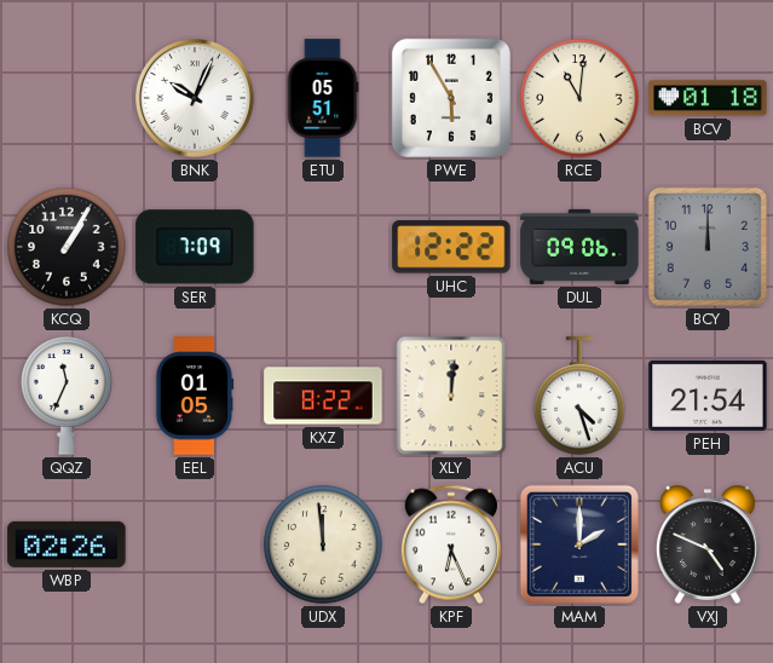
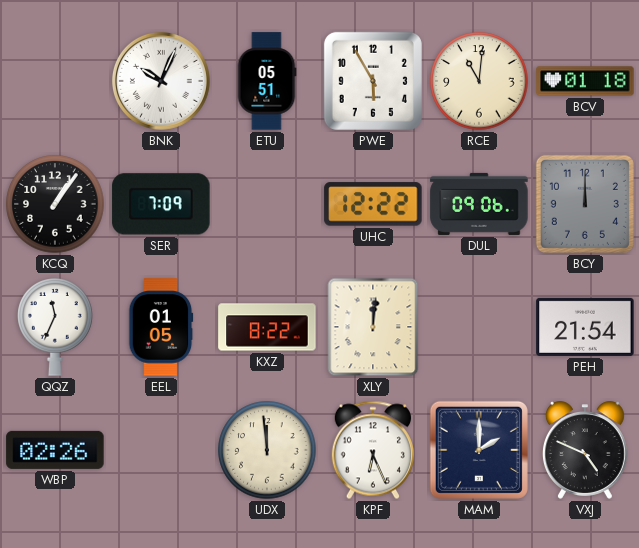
KCQ: 1:05 -> 1:06
ACU: 4:27 -> none
